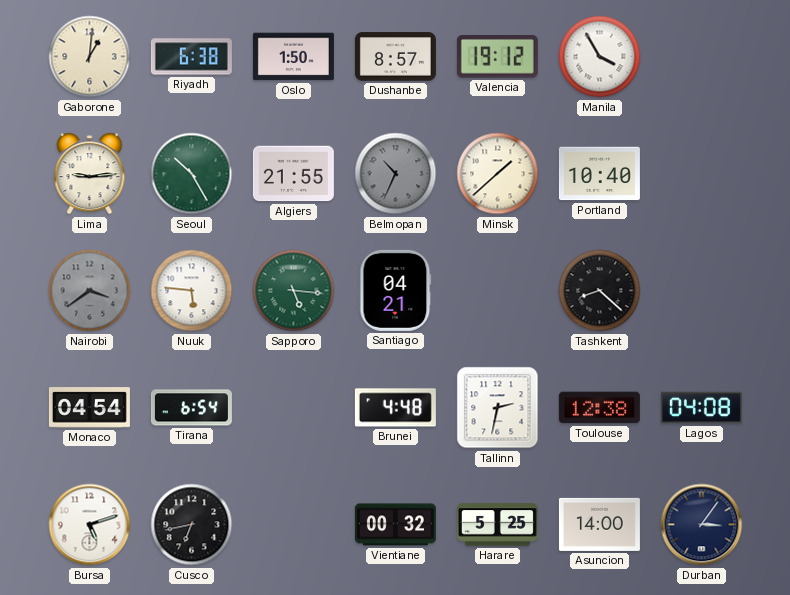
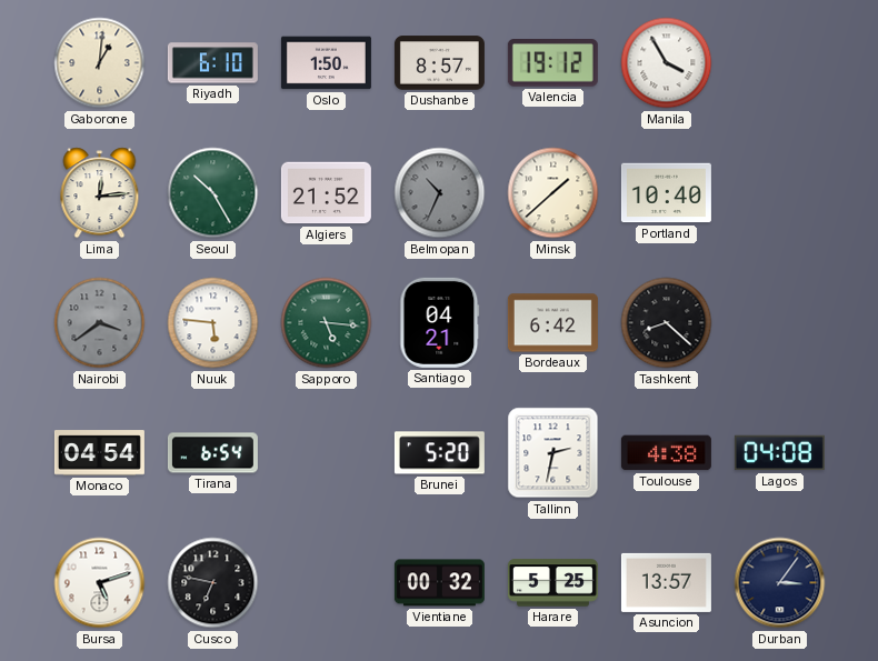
Riyadh: 6:38 -> 6:10
Lima: 9:14 -> 12:14
Algiers: 21:55 -> 21:52
Bordeaux: none -> 6:42
Brunei: 4:48 -> 5:20
Toulouse: 12:38 -> 4:38
Cusco: 6:43 -> 6:47
Asuncion: 14:00 -> 13:57
